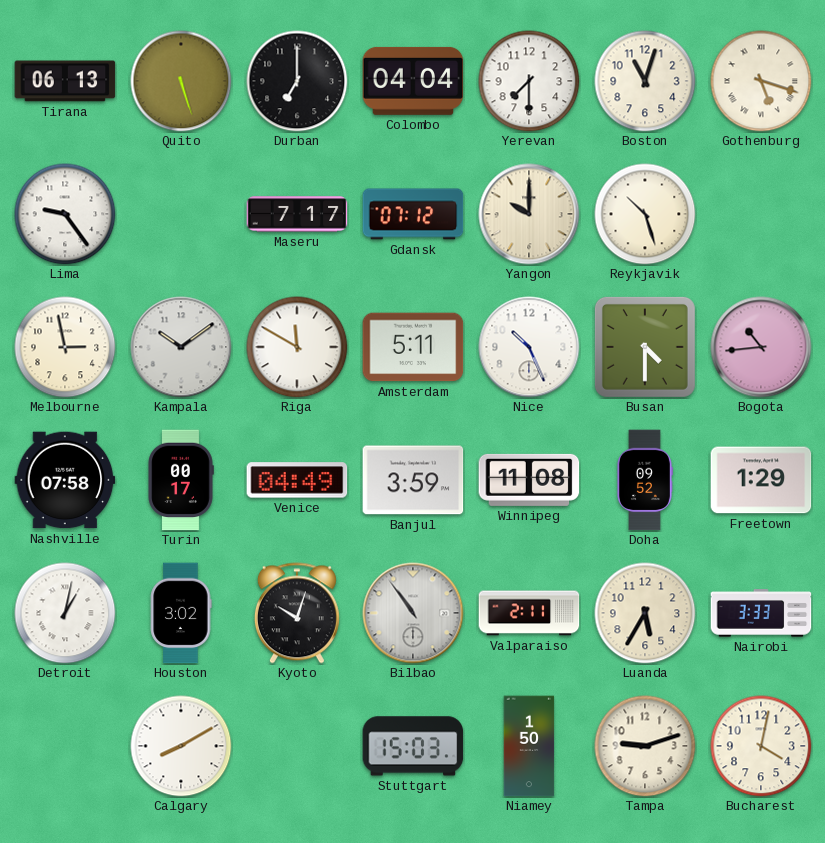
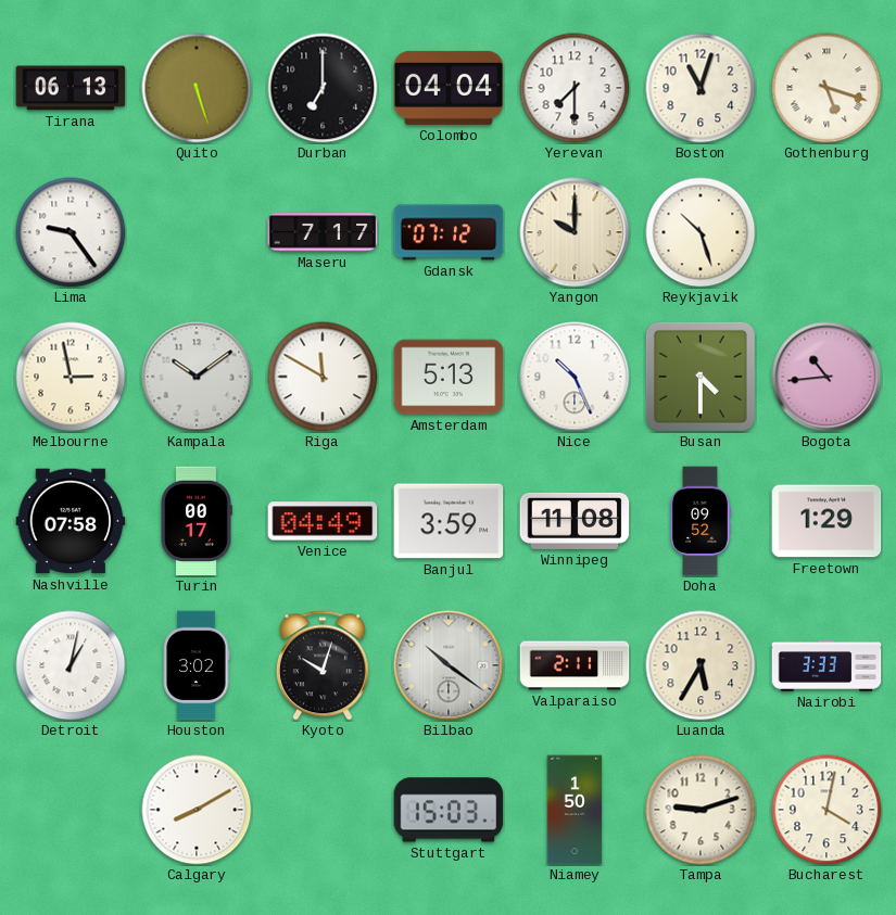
Amsterdam: 5:11 -> 5:13
Bilbao: 10:54 -> 10:21
